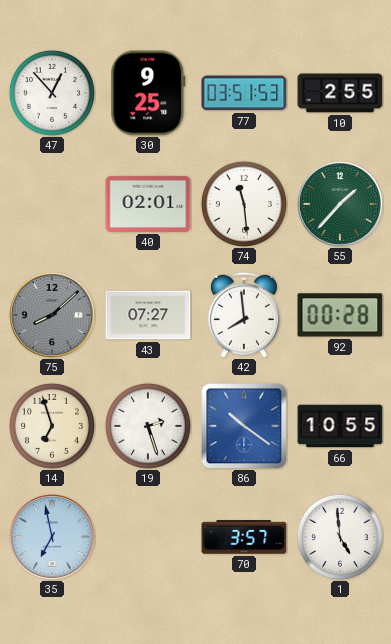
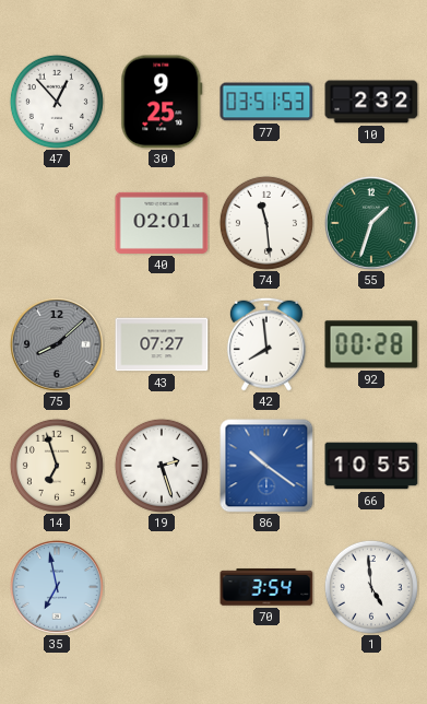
10: 2:55 -> 2:32
55: 1:37 -> 1:33
70: 3:57 -> 3:54
